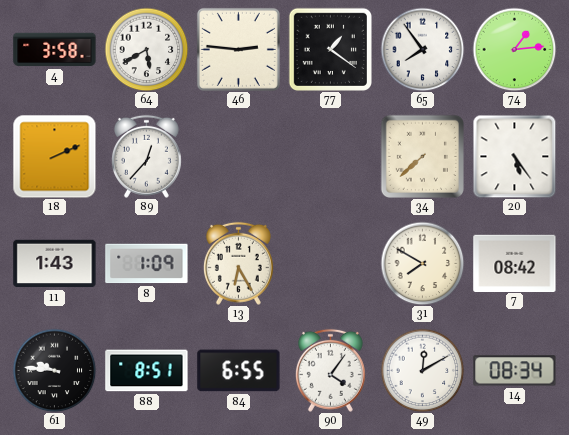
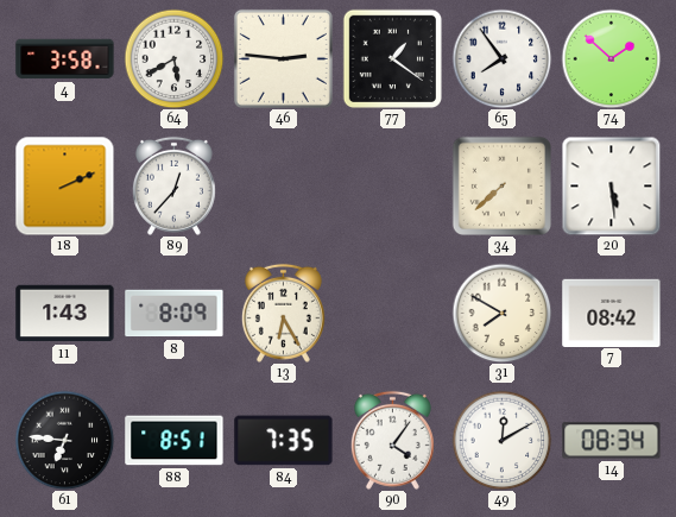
74: 1:14 -> 1:52
20: 5:24 -> 5:29
8: 1:09 -> 8:09
61: 9:46 -> 6:46
84: 6:55 -> 7:35
